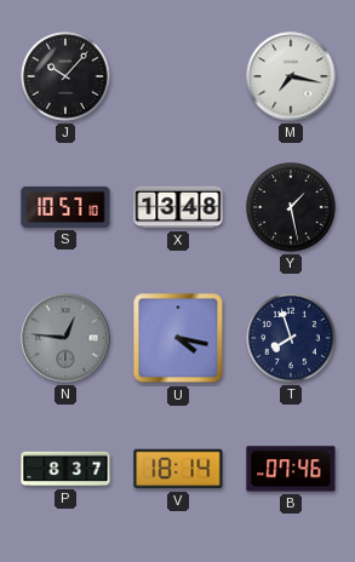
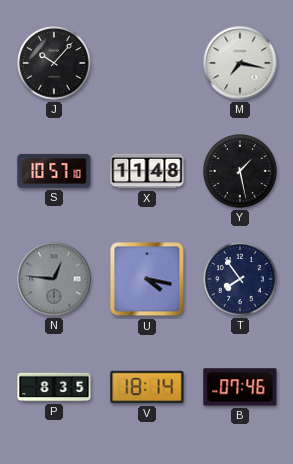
X: 13:48 -> 11:48
T: 7:57 -> 7:54
P: 8:37 -> 8:35
